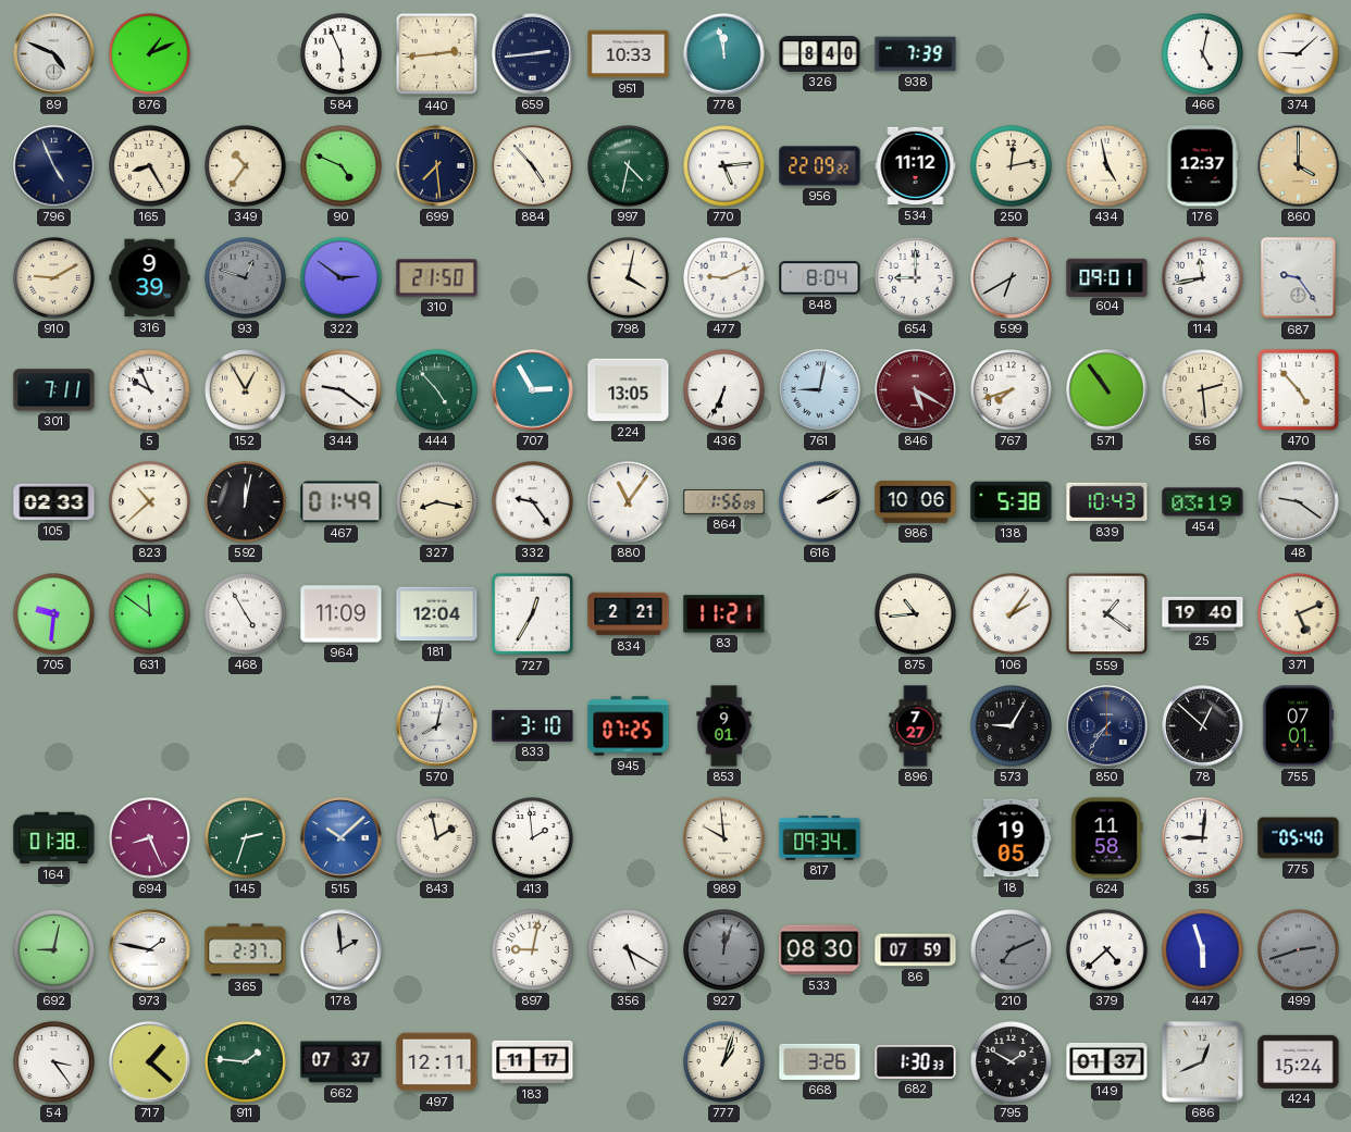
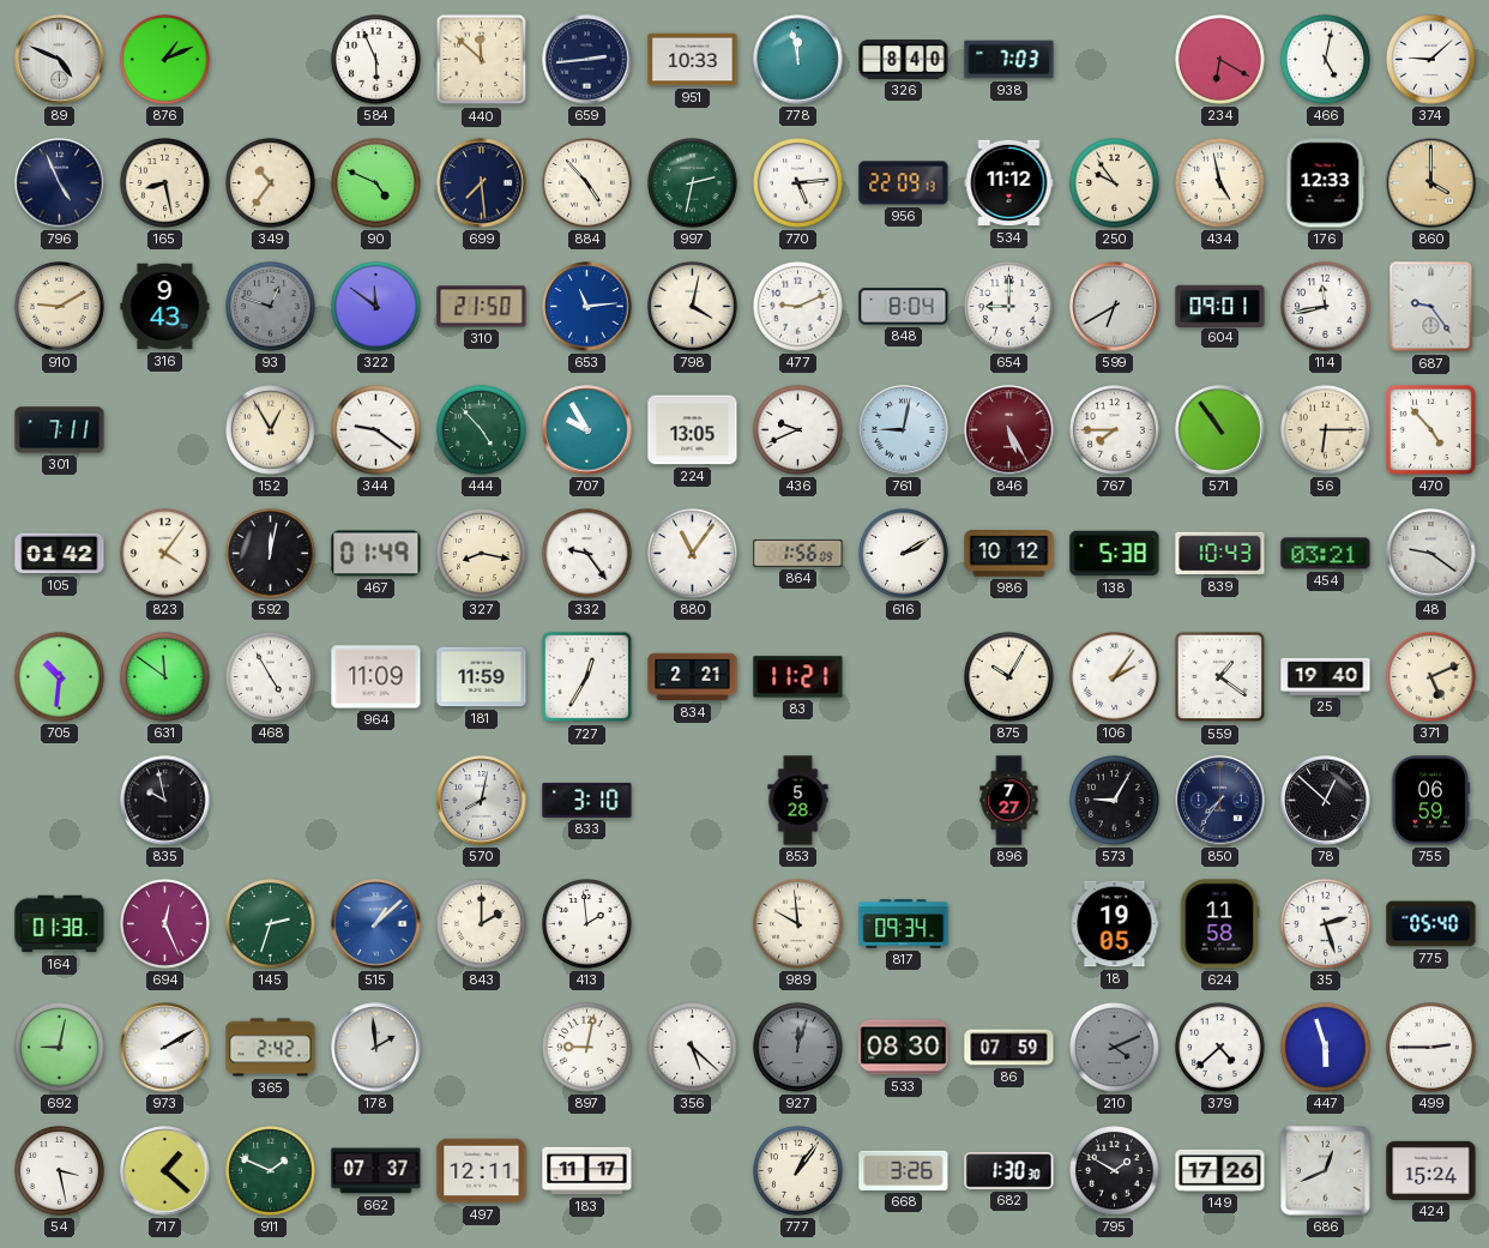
440: 2:44 -> 11:52
938: 7:39 -> 7:03
234: none -> 6:20
165: 8:25 -> 8:28
997: 4:32 -> 2:32
956: 22:09:22 -> 22:09:13
250: 12:13 -> 9:54
176: 12:37 -> 12:33
316: 9:39 -> 9:43
322: 2:51 -> 11:51
653: none -> 11:14
5: 9:56 -> none
707: 2:55 -> 9:55
436: 6:34 -> 9:41
846: 5:20 -> 5:25
767: 7:42 -> 7:45
56: 2:29 -> 6:15
105: 02:33 -> 01:42
823: 10:38 -> 4:06
986: 10:06 -> 10:12
454: 03:19 -> 03:21
705: 9:31 -> 10:31
181: 12:04 -> 11:59
875: 10:44 -> 10:05
835: none -> 9:58
945: 07:25 -> none
853: 9:01 -> 5:28
755: 07:01 -> 06:59
694: 8:26 -> 12:26
515: 10:08 -> 1:08
843: 1:58 -> 2:00
35: 9:01 -> 2:27
973: 1:47 -> 2:10
365: 2:37 -> 2:42
356: 5:20 -> 5:22
210: 7:11 -> 4:11
499: 2:42 -> 2:45
499 dial: grey -> white
54: 3:24 -> 3:28
911: 1:46 -> 1:49
777: 1:03 -> 1:06
682: 1:30:33 -> 1:30:30
149: 01:37 -> 17:26
